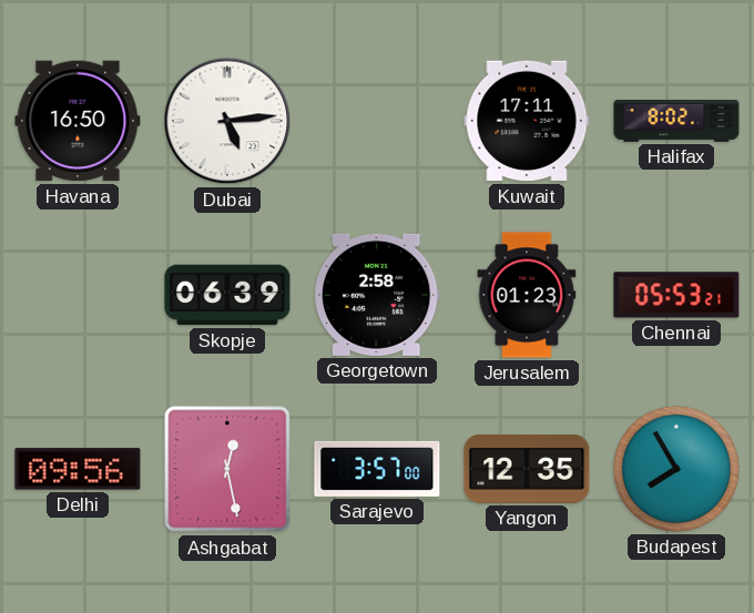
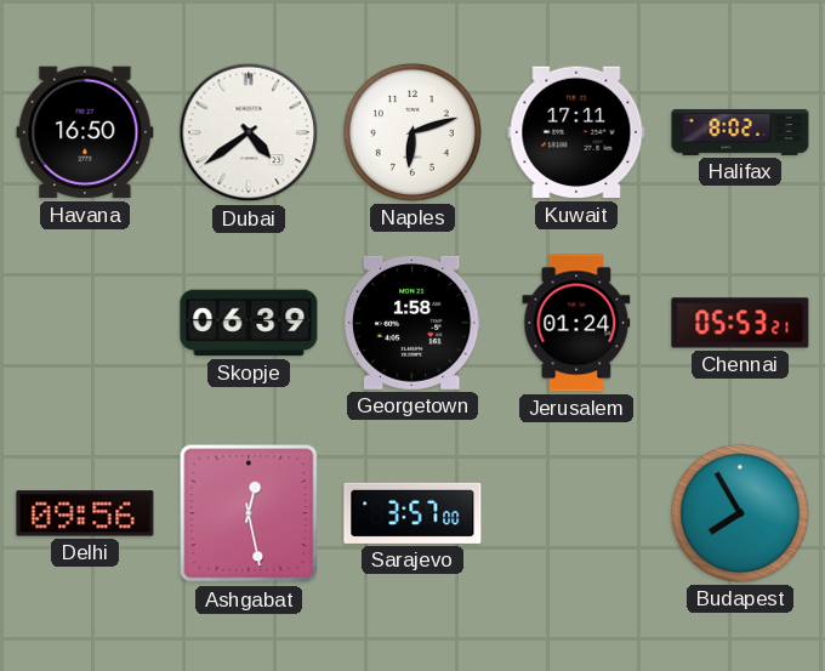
Dubai: 5:14 -> 4:39
Naples: none -> 6:12
Georgetown: 2:58 -> 1:58
Jerusalem: 01:23 -> 01:24
Yangon: 12:35 -> none
